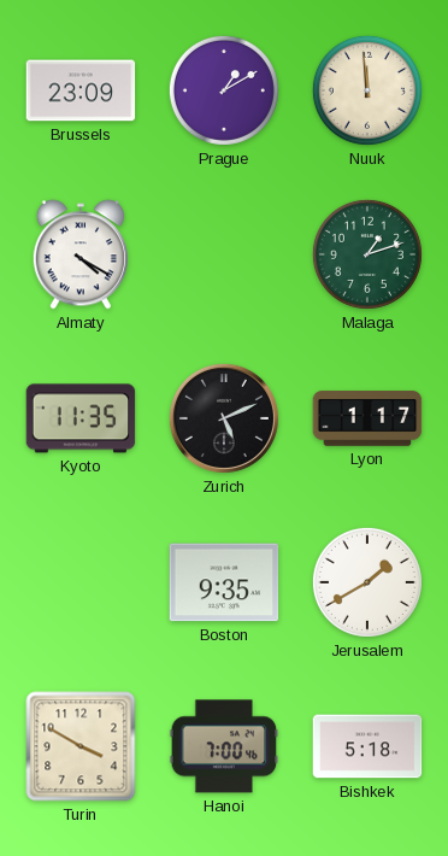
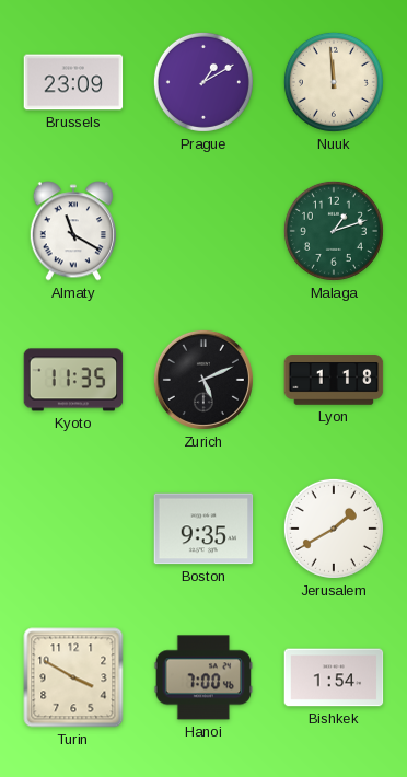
Almaty: 4:20 -> 11:20
Lyon: 1:17 -> 1:18
Bishkek: 5:18 -> 1:54
